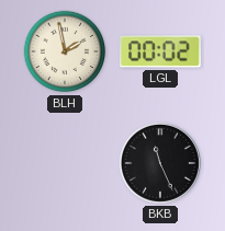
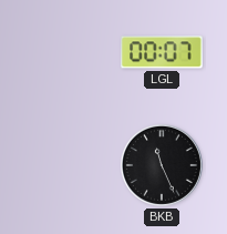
BLH: 1:58 -> none
LGL: 00:02 -> 00:07
